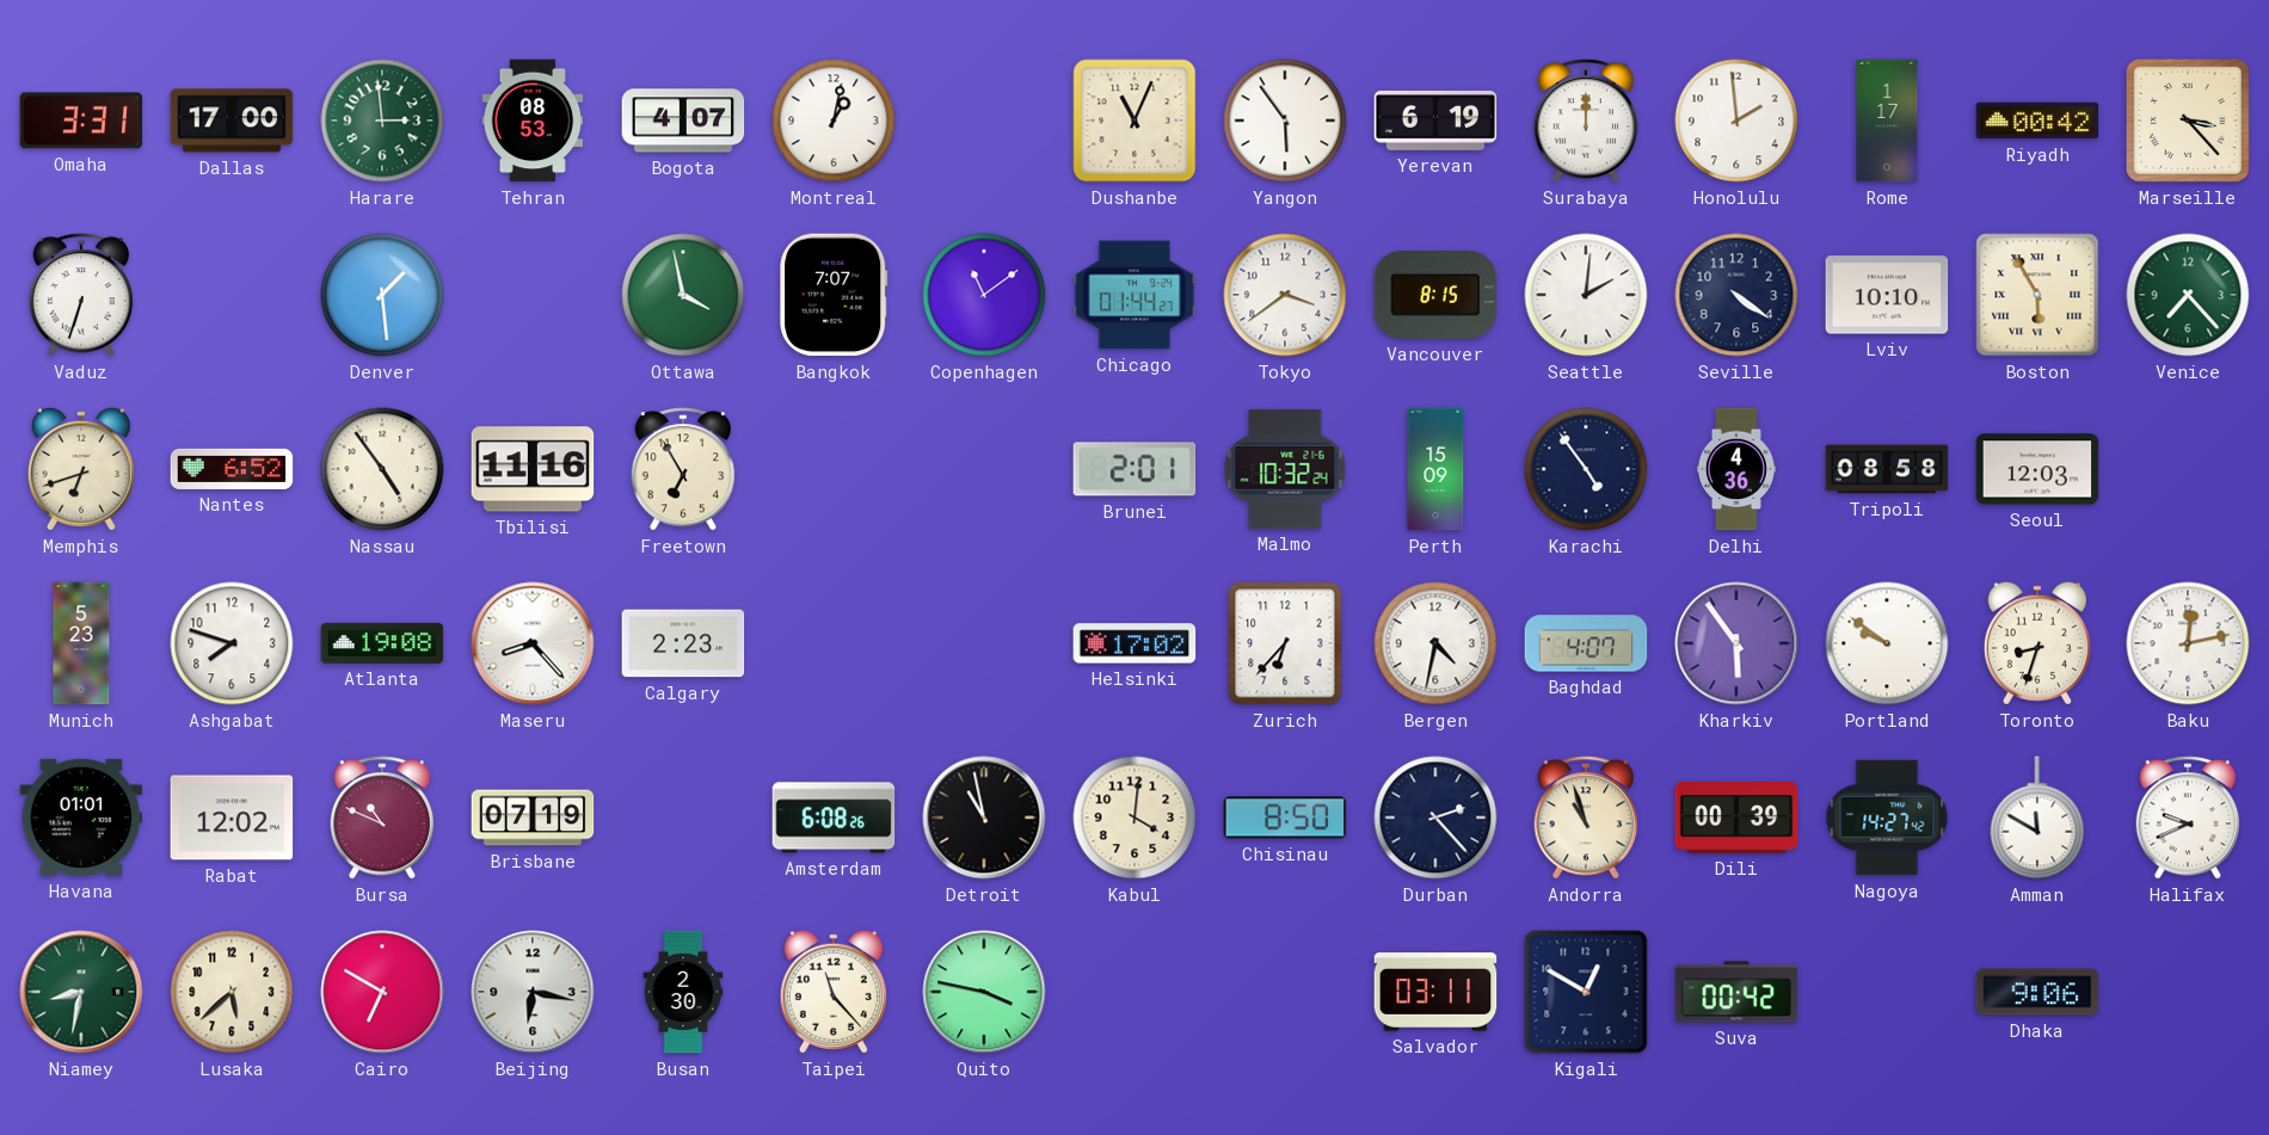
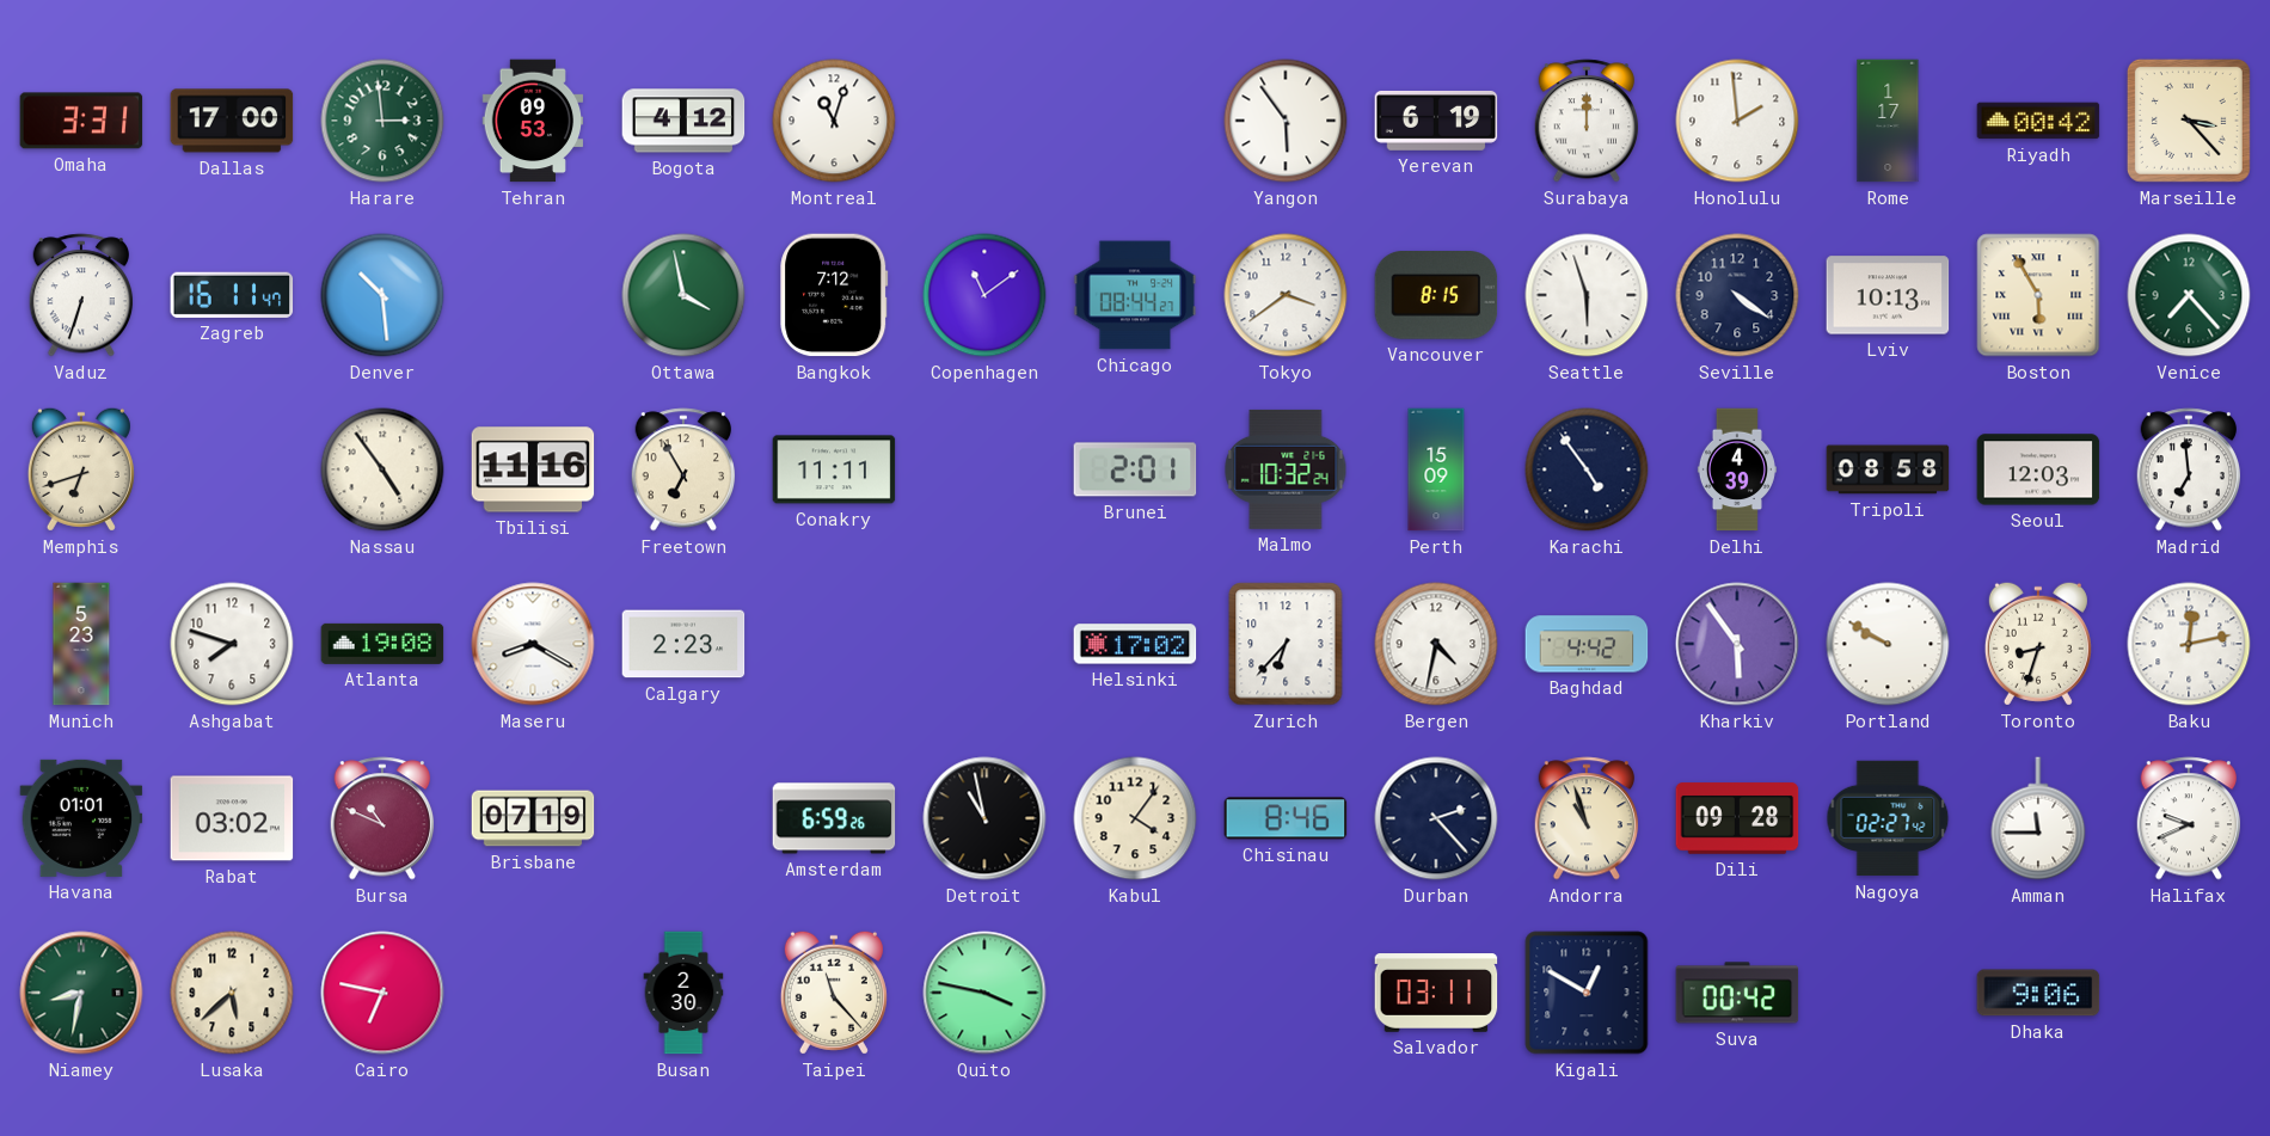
Tehran: 08:53 -> 09:53
Bogota: 4:07 -> 4:12
Montreal: 1:02 -> 11:03
Dushanbe: 11:04 -> none
Zagreb: none -> 16:11
Denver: 1:29 -> 10:29
Bangkok: 7:07 -> 7:12
Chicago: 01:44 -> 08:44
Seattle: 2:01 -> 5:57
Lviv: 10:10 -> 10:13
Nantes: 6:52 -> none
Conakry: none -> 11:11
Delhi: 4:36 -> 4:39
Madrid: none -> 6:59
Maseru: 8:23 -> 8:20
Baghdad: 4:07 -> 4:42
Portland: 9:51 -> 9:50
Rabat: 12:02 -> 03:02
Amsterdam: 6:08 -> 6:59
Kabul: 4:01 -> 4:06
Chisinau: 8:50 -> 8:46
Dili: 00:39 -> 09:28
Nagoya: 14:27 -> 02:27
Amman: 11:50 -> 11:45
Cairo: 6:50 -> 6:47
Beijing: 6:17 -> none
